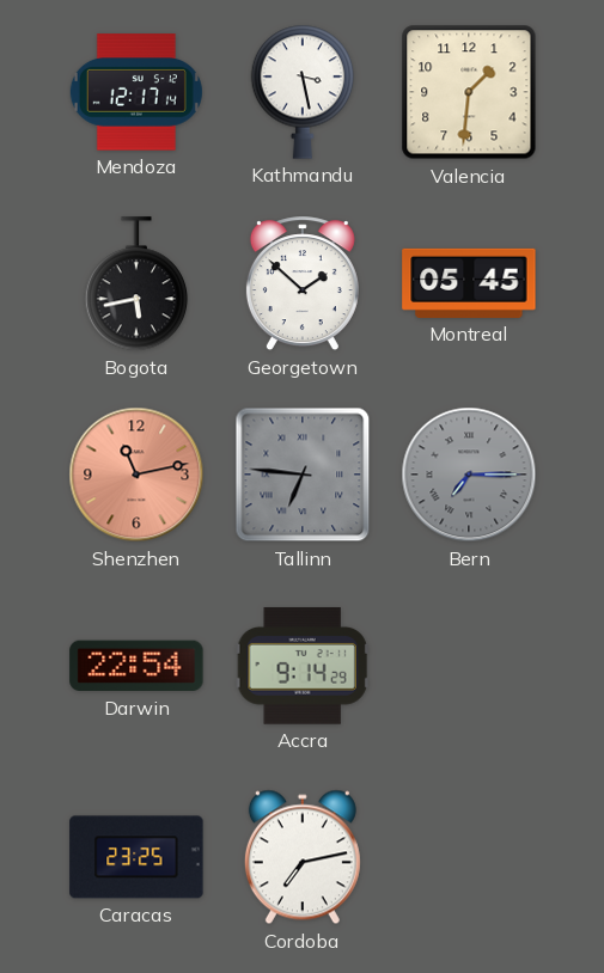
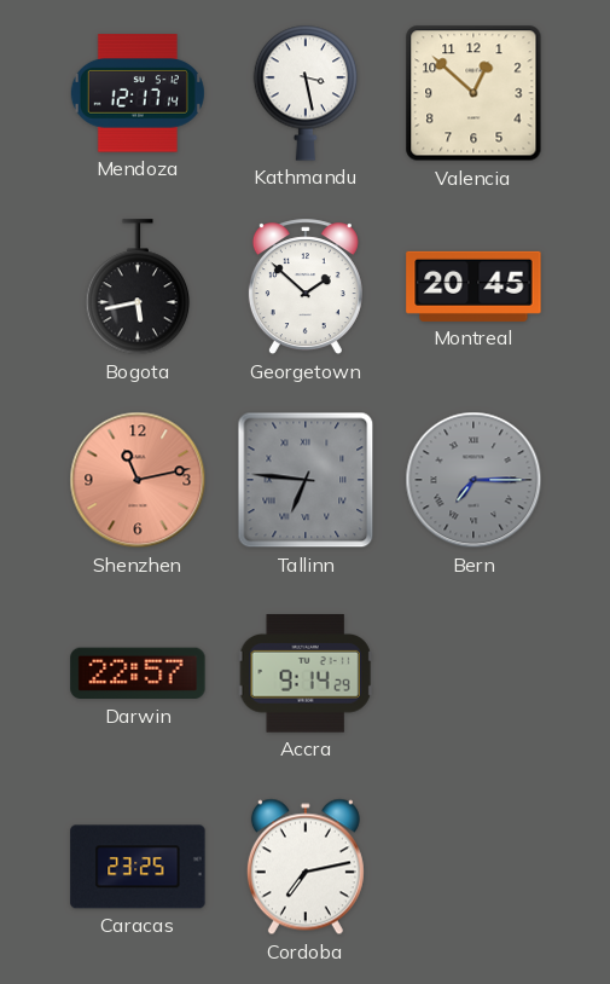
Valencia: 1:31 -> 12:52
Montreal: 05:45 -> 20:45
Darwin: 22:54 -> 22:57
